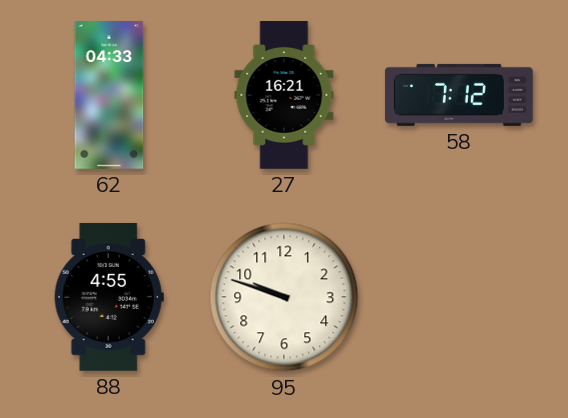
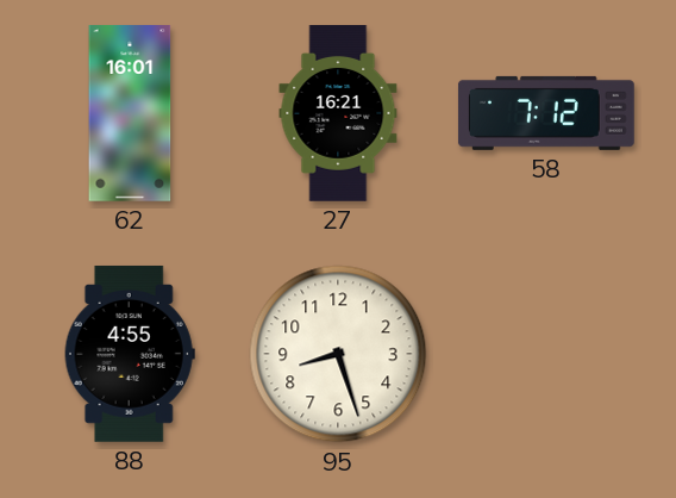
62: 04:33 -> 16:01
95: 9:48 -> 8:27
